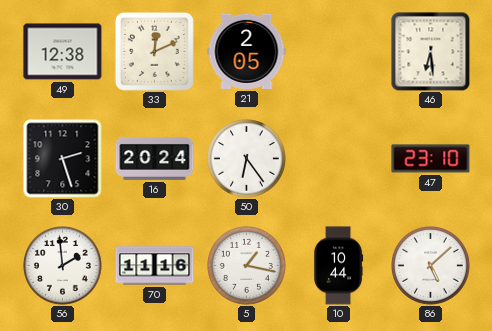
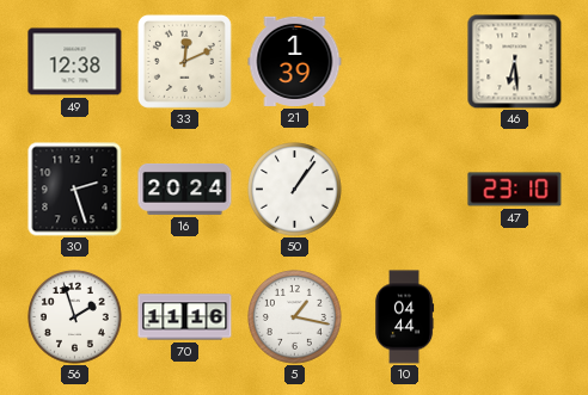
21: 2:05 -> 1:39
50: 6:24 -> 1:06
56: 1:59 -> 1:57
10: 10:44 -> 04:44
86: 5:08 -> none
